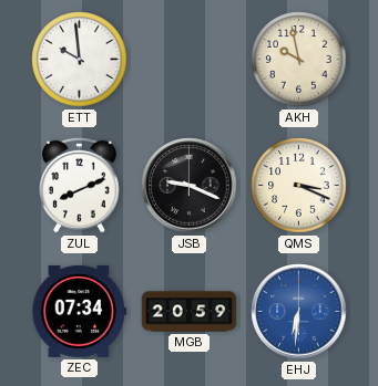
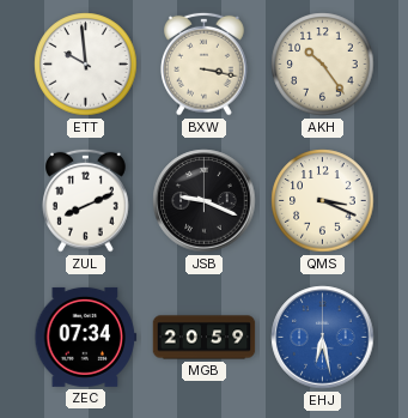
BXW: none -> 3:17
AKH: 9:58 -> 10:24
EHJ: 6:31 -> 6:28
